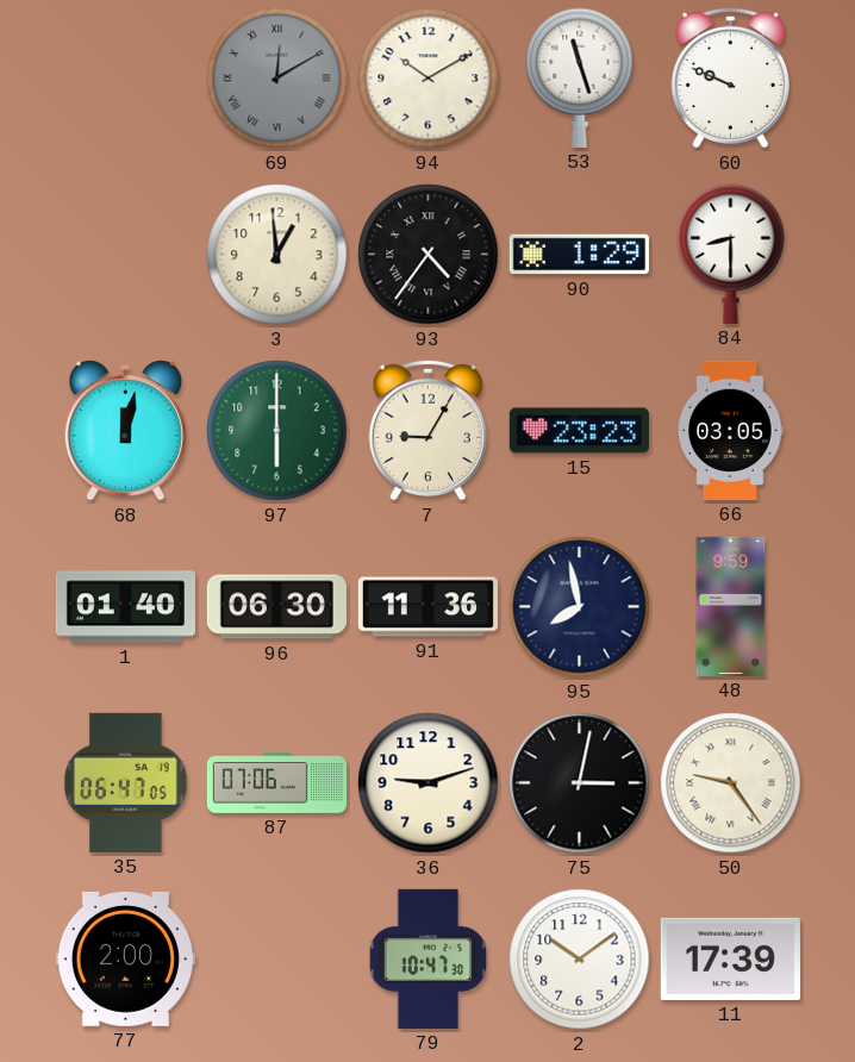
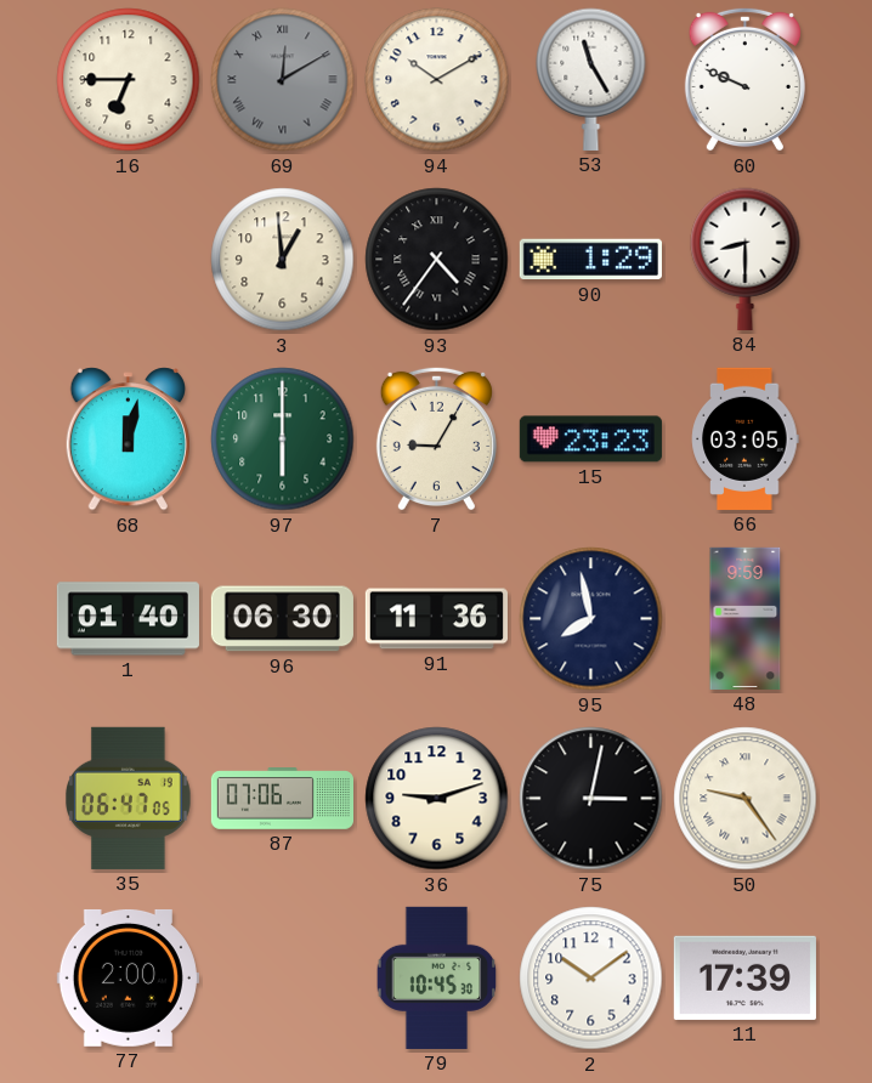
16: none -> 6:45
53: 11:27 -> 11:25
79: 10:47 -> 10:45
